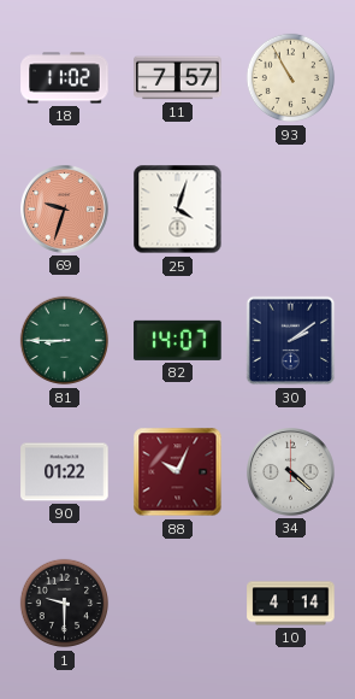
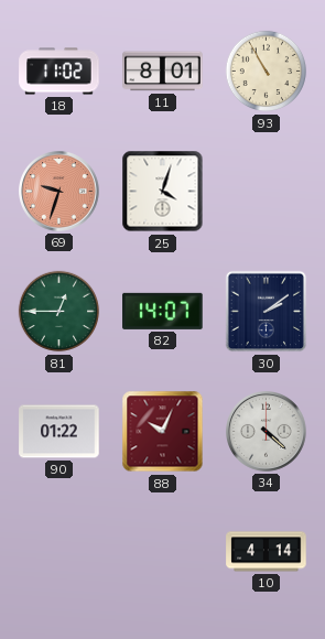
11: 7:57 -> 8:01
81: 8:45 -> 12:45
1: 9:30 -> none
